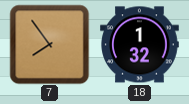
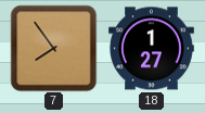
18: 1:32 -> 1:27
